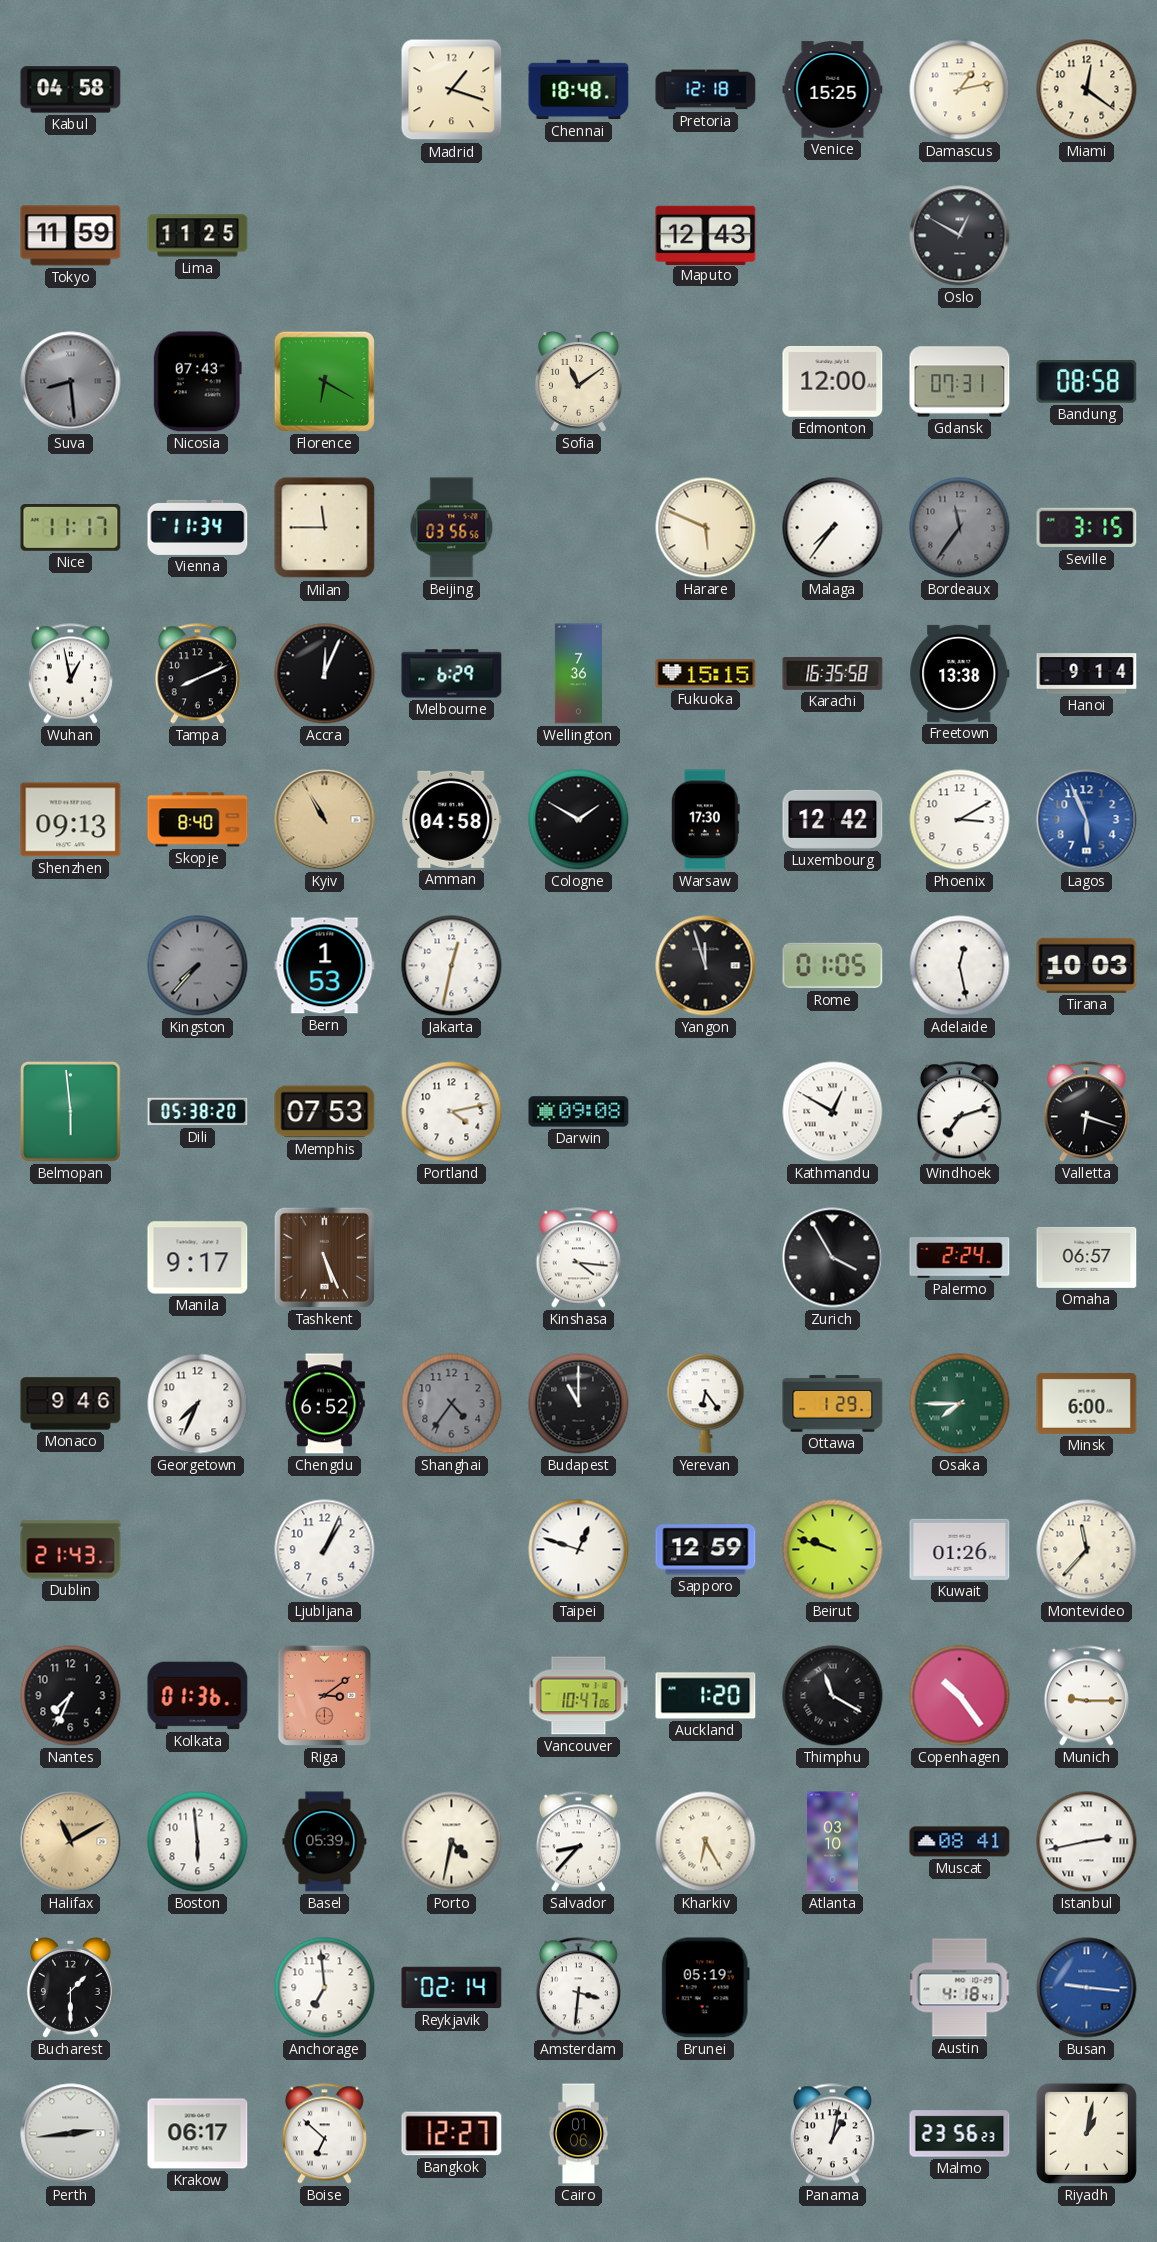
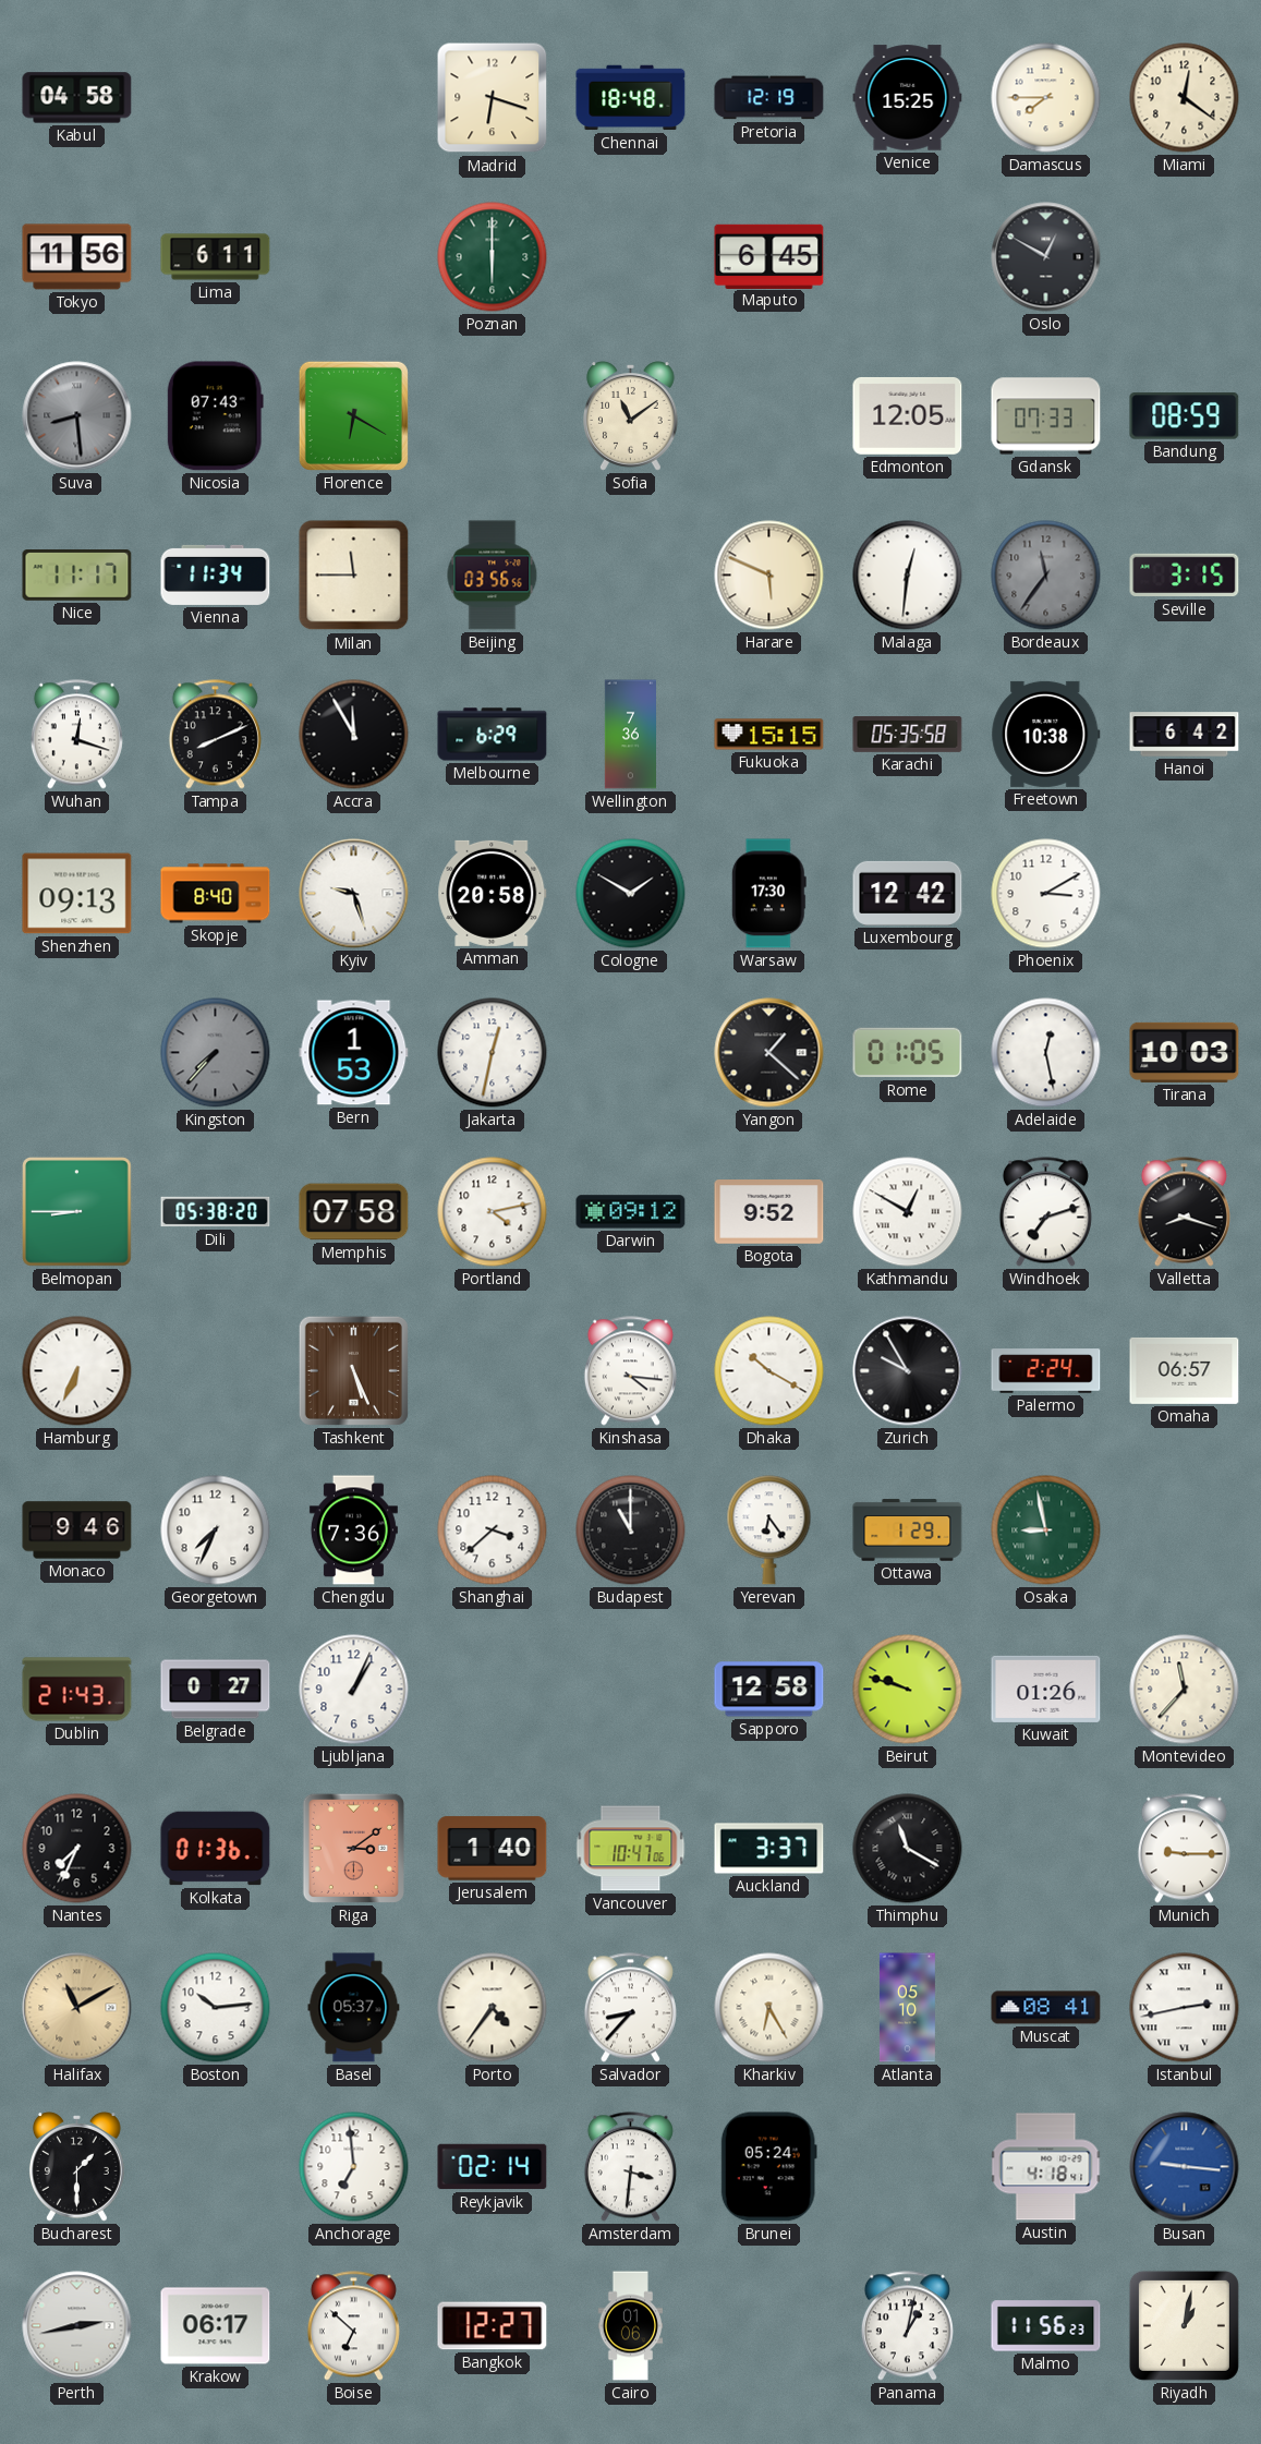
Madrid: 1:18 -> 6:18
Pretoria: 12:18 -> 12:19
Damascus: 1:13 -> 7:45
Tokyo: 11:59 -> 11:56
Lima: 11:25 -> 6:11
Poznan: none -> 6:00
Maputo: 12:43 -> 6:45
Edmonton: 12:00 -> 12:05
Gdansk: 07:31 -> 07:33
Bandung: 08:58 -> 08:59
Malaga: 7:36 -> 12:31
Wuhan: 12:58 -> 12:18
Accra: 12:04 -> 11:55
Karachi: 16:35 -> 05:35
Freetown: 13:38 -> 10:38
Hanoi: 9:14 -> 6:42
Kyiv: 10:55 -> 9:27
Kyiv dial: champagne -> white
Amman: 04:58 -> 20:58
Lagos: 5:56 -> none
Yangon: 11:57 -> 1:22
Belmopan: 5:59 -> 8:45
Memphis: 07:53 -> 07:58
Darwin: 09:08 -> 09:12
Bogota: none -> 9:52
Valletta: 6:18 -> 8:18
Hamburg: none -> 6:34
Manila: 9:17 -> none
Dhaka: none -> 10:20
Zurich: 3:55 -> 9:55
Chengdu: 6:52 -> 7:36
Shanghai: 4:36 -> 3:38
Shanghai dial: grey -> white
Osaka: 7:45 -> 8:58
Minsk: 6:00 -> none
Belgrade: none -> 0:27
Taipei: 12:48 -> none
Sapporo: 12:59 -> 12:58
Jerusalem: none -> 1:40
Auckland: 1:20 -> 3:37
Copenhagen: 10:24 -> none
Boston: 5:59 -> 10:14
Basel: 05:39 -> 05:37
Porto: 4:32 -> 4:36
Atlanta: 03:10 -> 05:10
Brunei: 05:19 -> 05:24
Perth: 2:44 -> 2:43
Malmo: 23:56 -> 11:56
